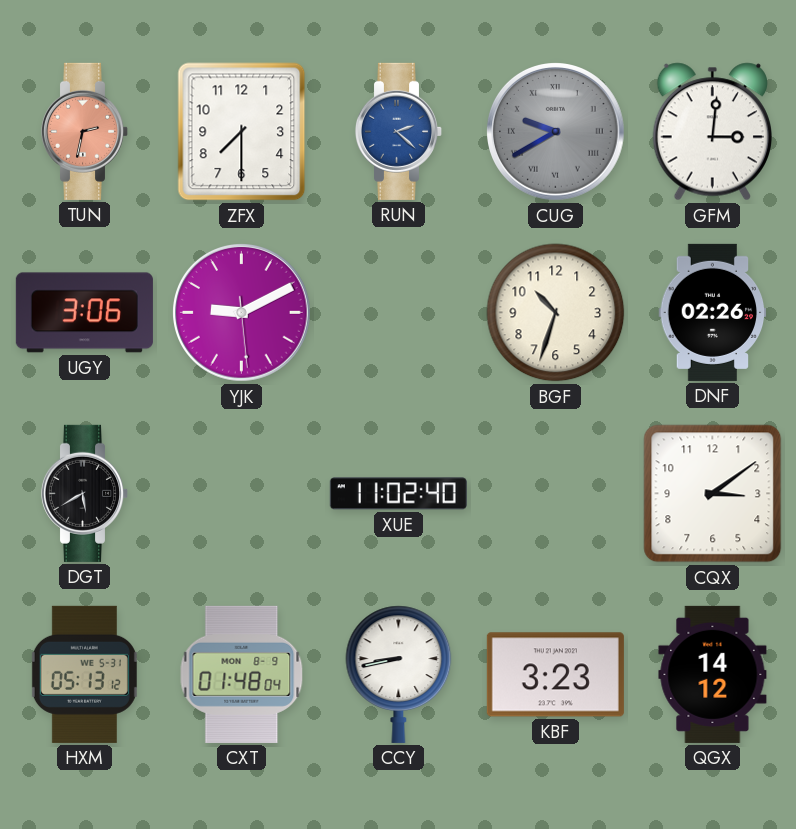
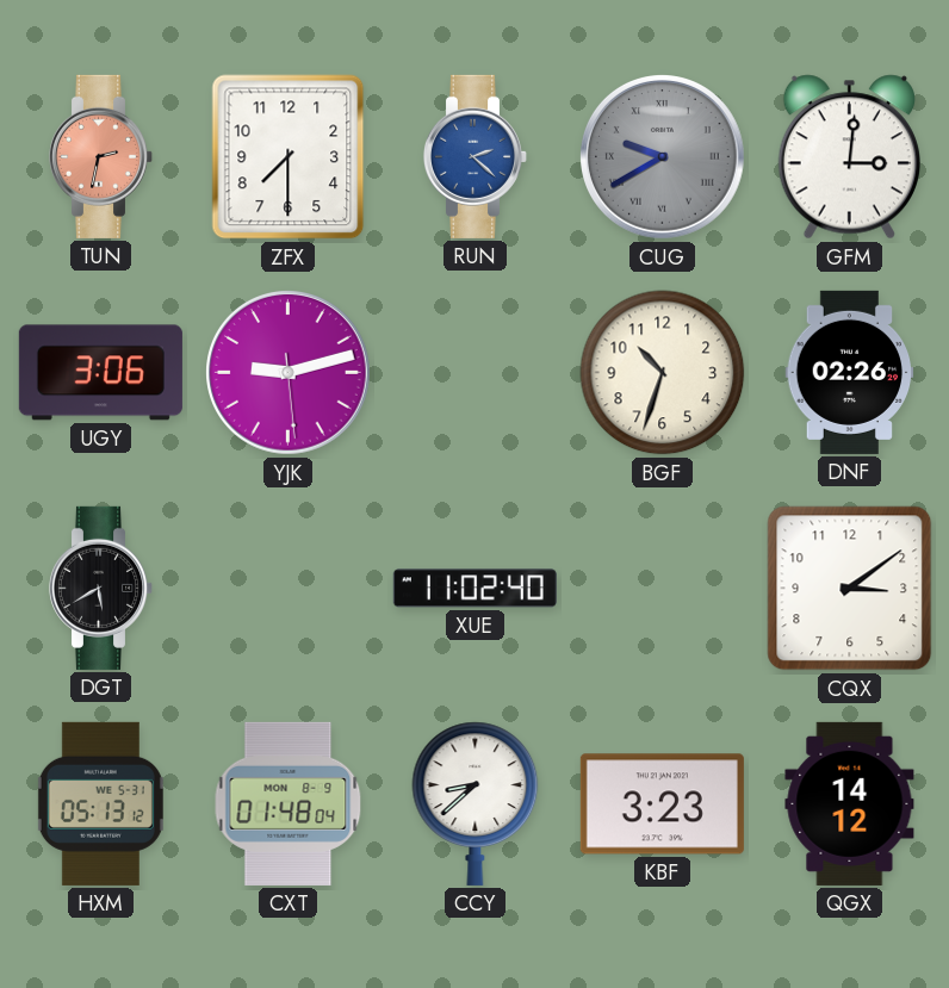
YJK: 9:10 -> 9:12
CCY: 8:43 -> 8:38
